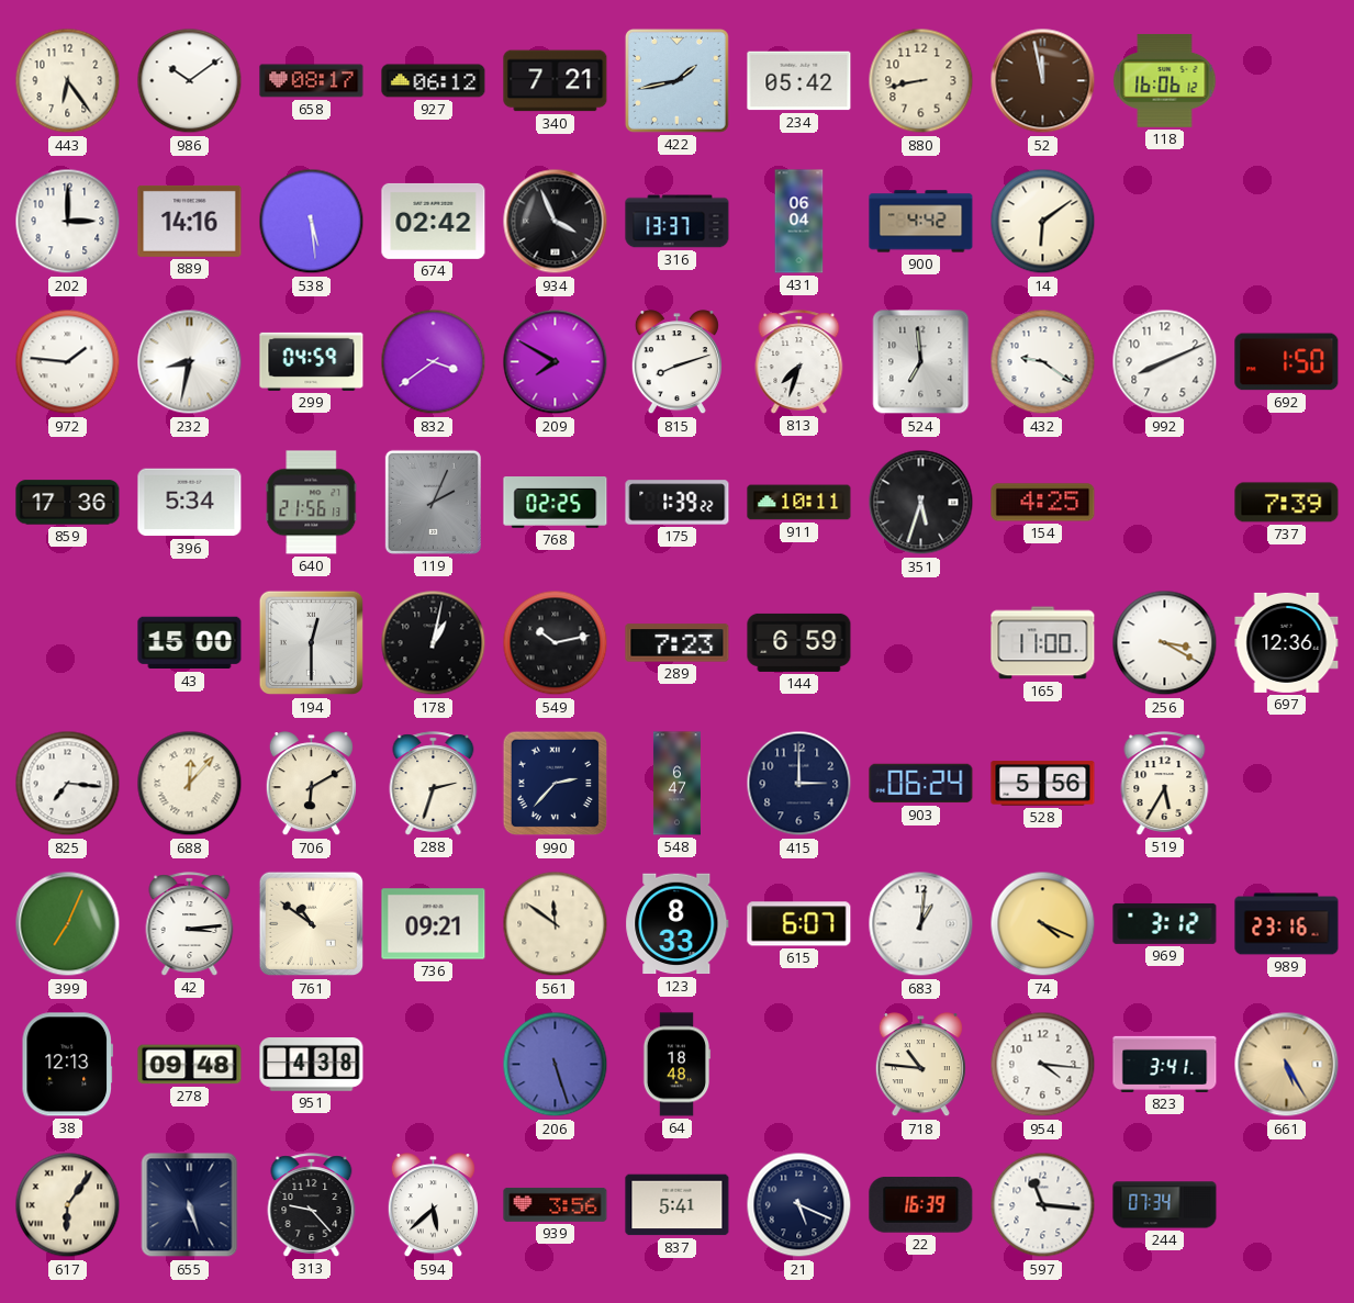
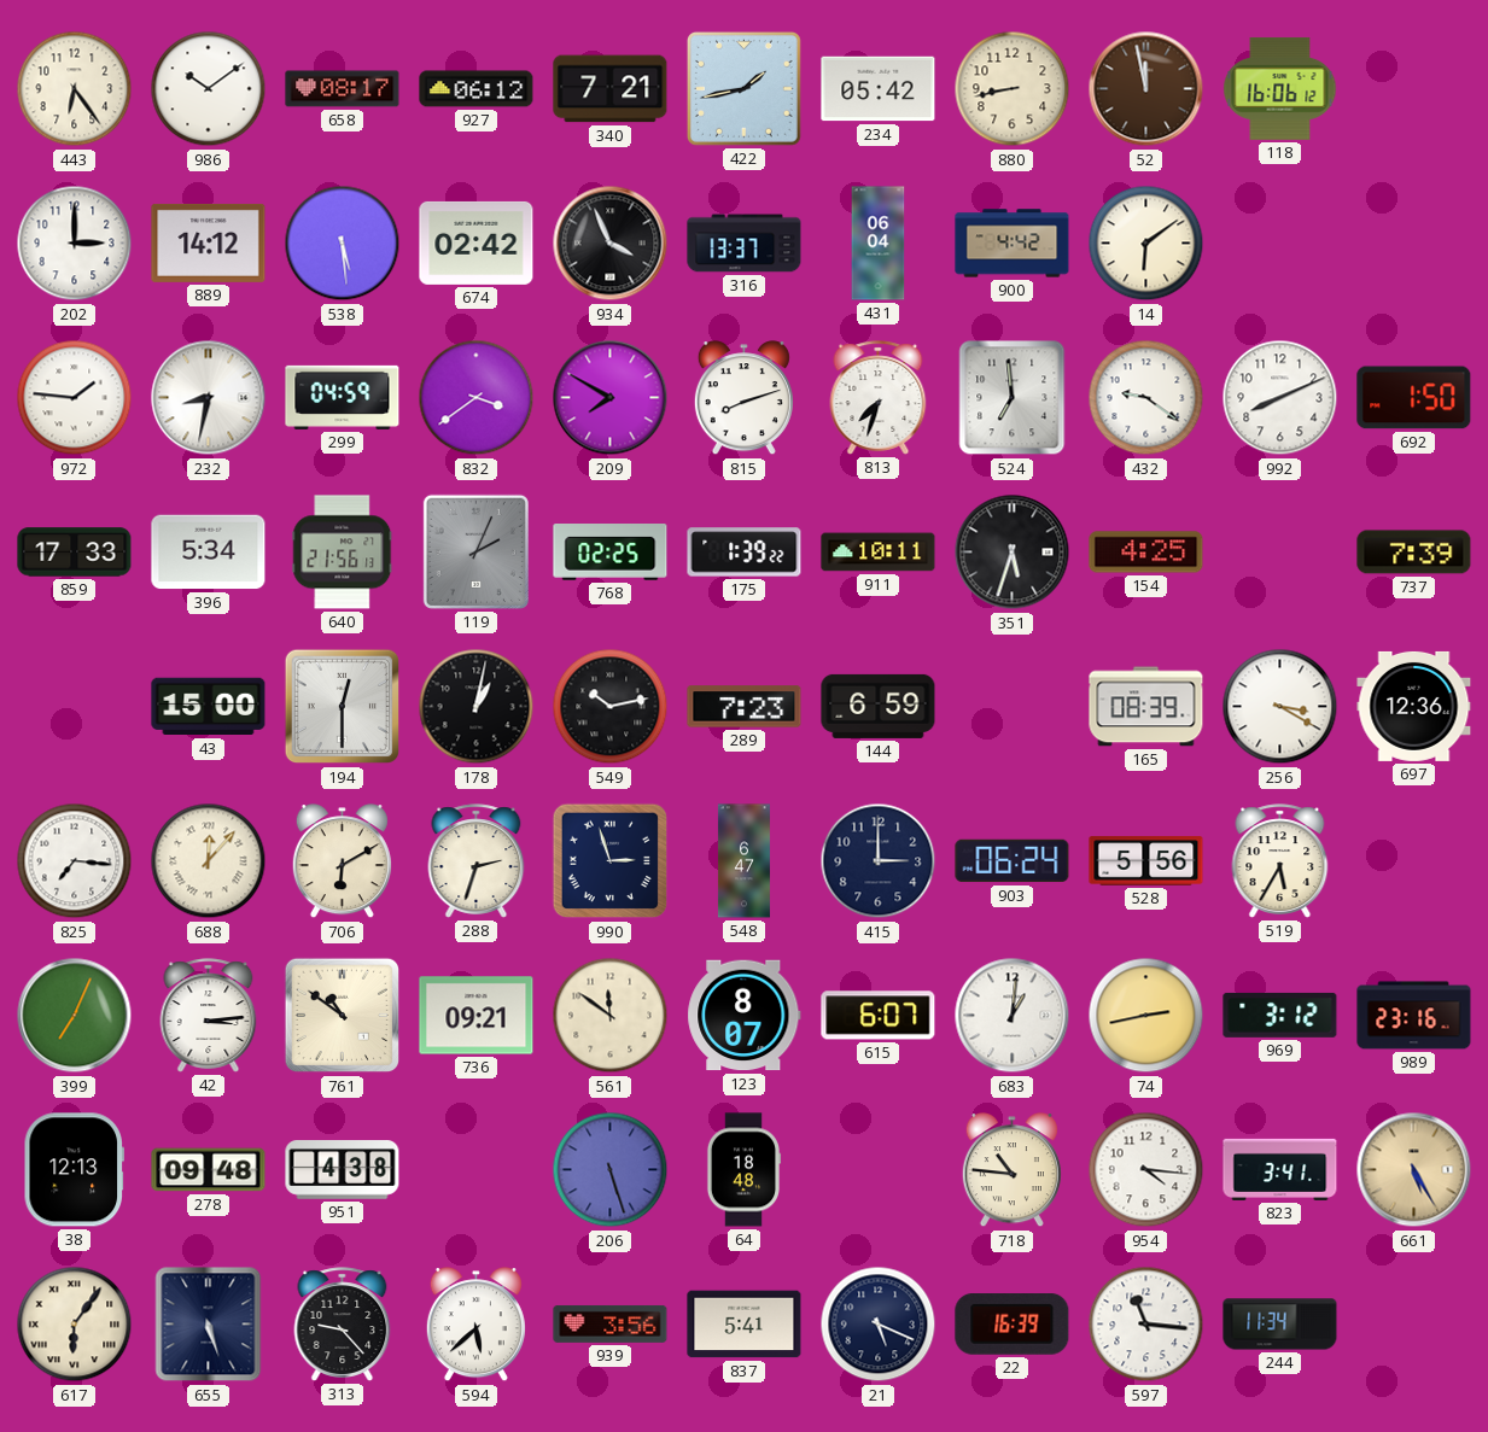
889: 14:16 -> 14:12
859: 17:36 -> 17:33
165: 11:00 -> 08:39
990: 2:37 -> 2:57
123: 8:33 -> 8:07
74: 4:19 -> 2:43
244: 07:34 -> 11:34
